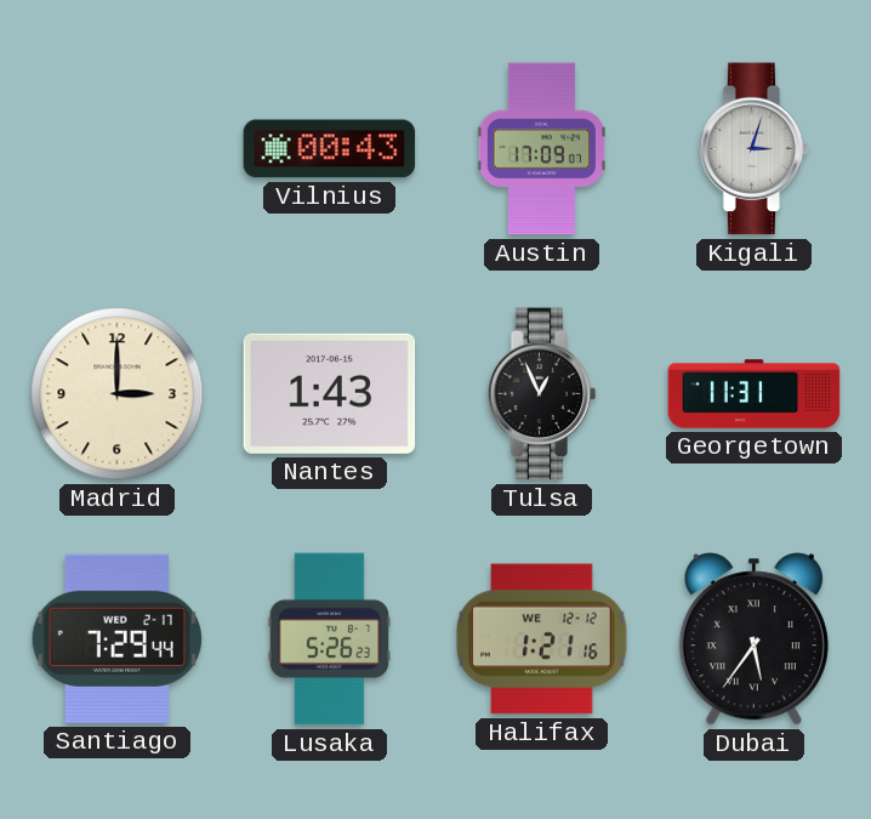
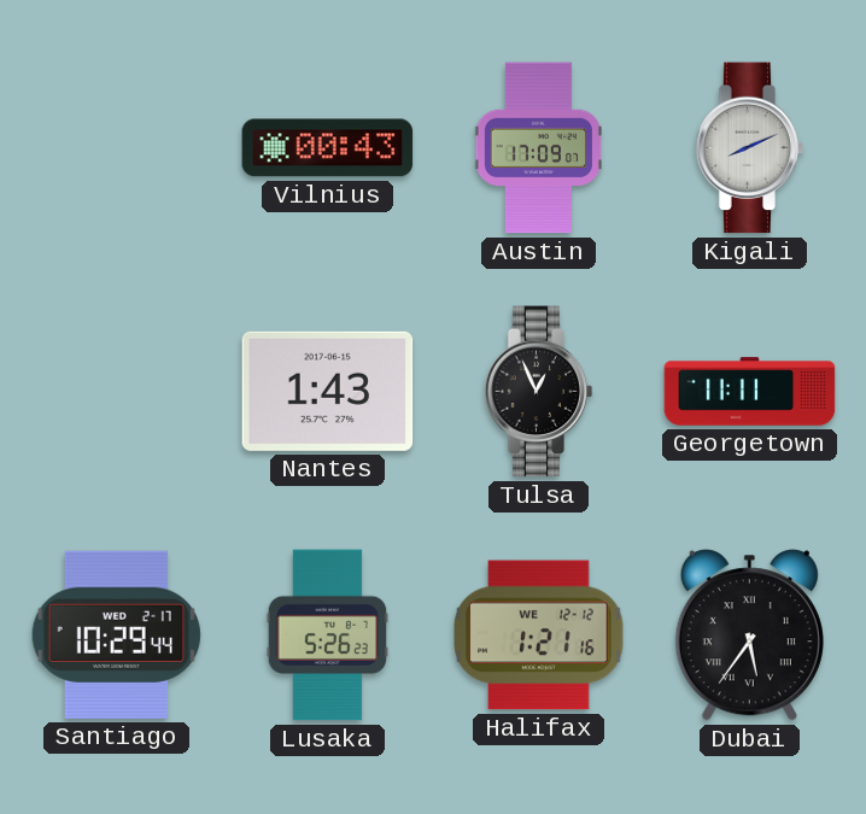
Kigali: 3:03 -> 8:11
Madrid: 3:00 -> none
Georgetown: 11:31 -> 11:11
Santiago: 7:29 -> 10:29
